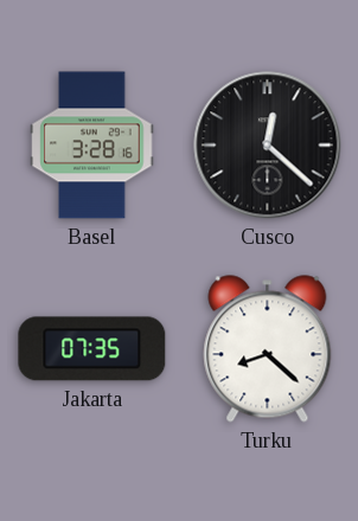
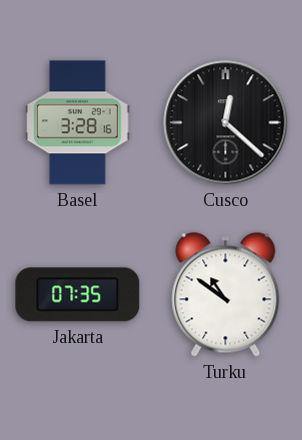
Turku: 8:22 -> 10:51
